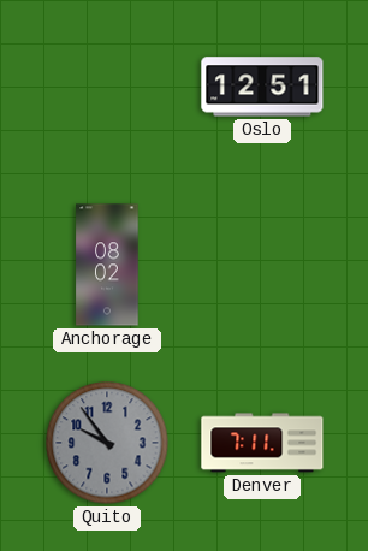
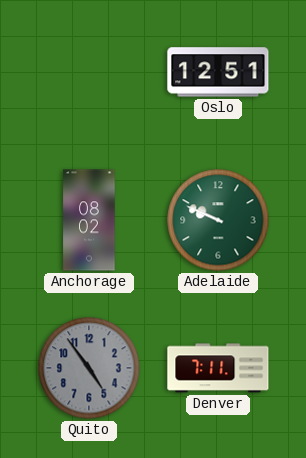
Adelaide: none -> 9:49
Quito: 9:54 -> 4:54
